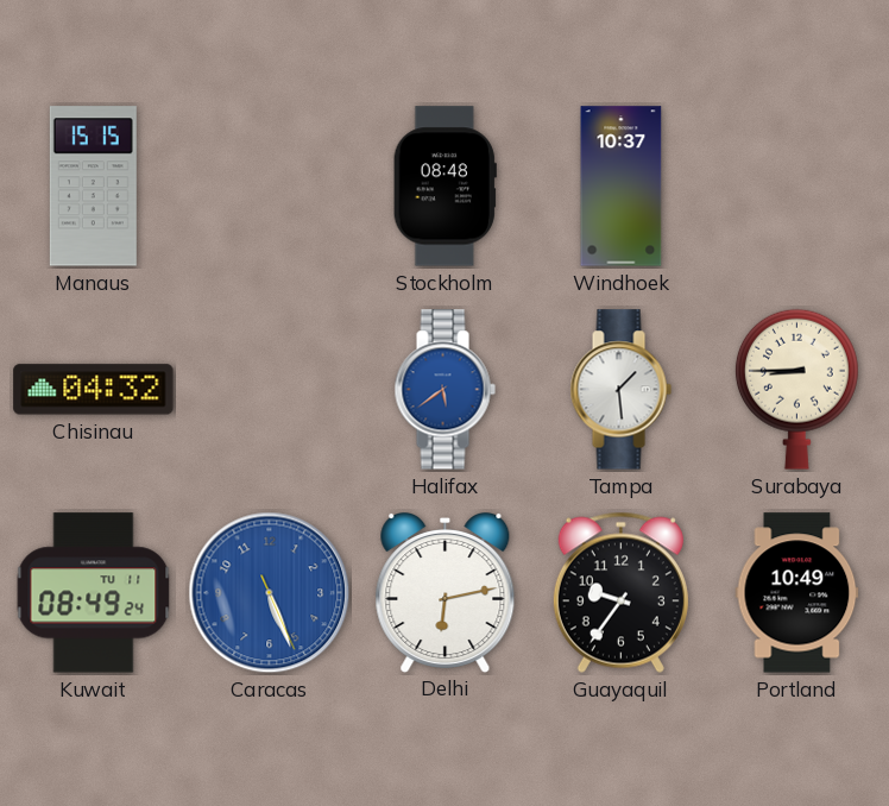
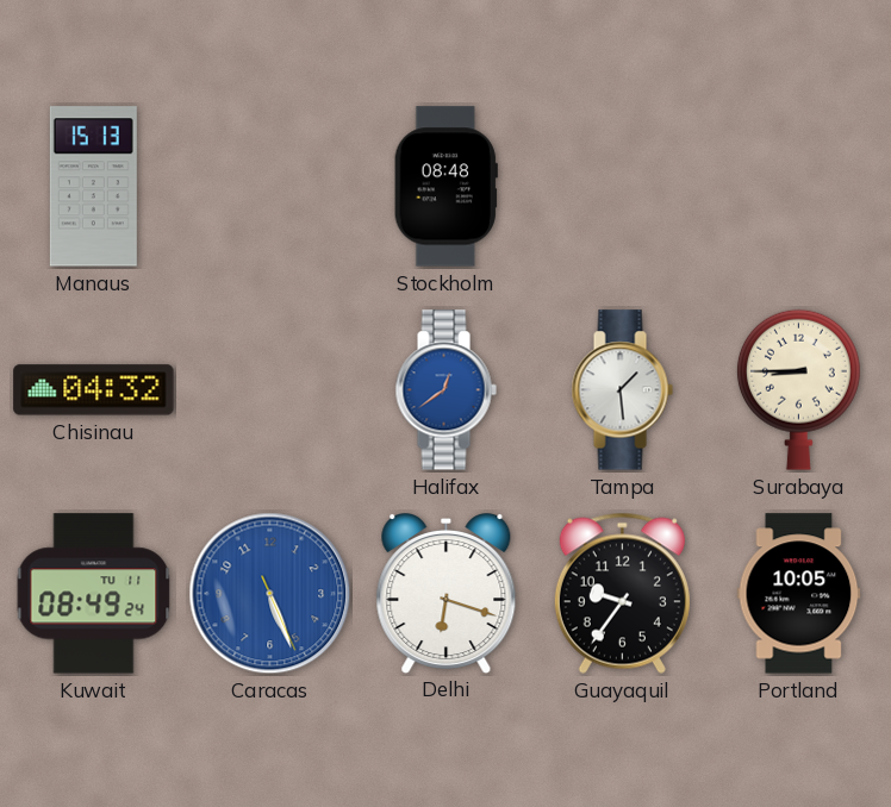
Manaus: 15:15 -> 15:13
Windhoek: 10:37 -> none
Halifax: 5:39 -> 12:39
Delhi: 6:13 -> 6:18
Portland: 10:49 -> 10:05
